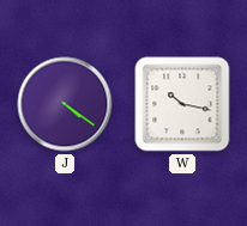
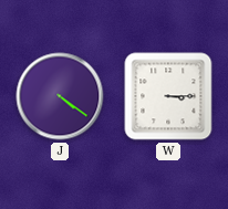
W: 10:17 -> 3:15
